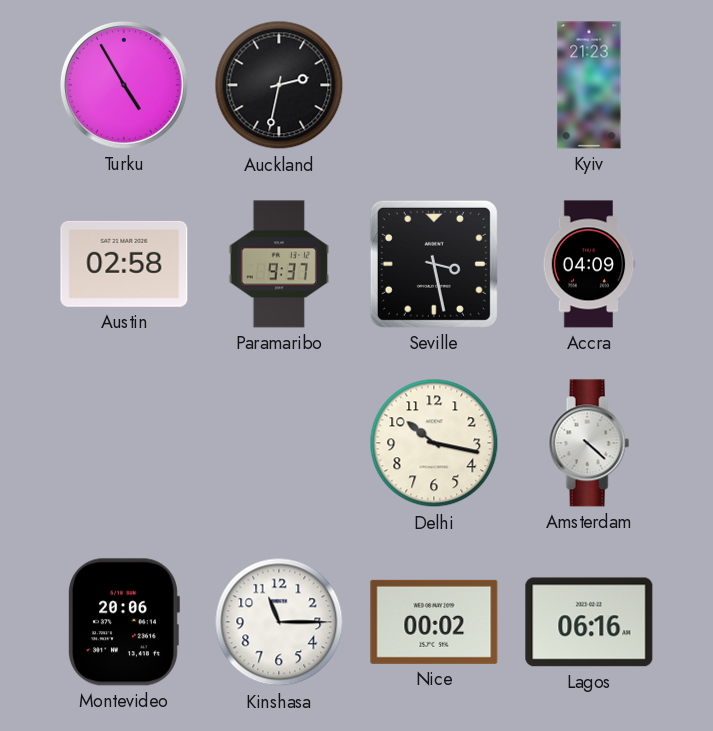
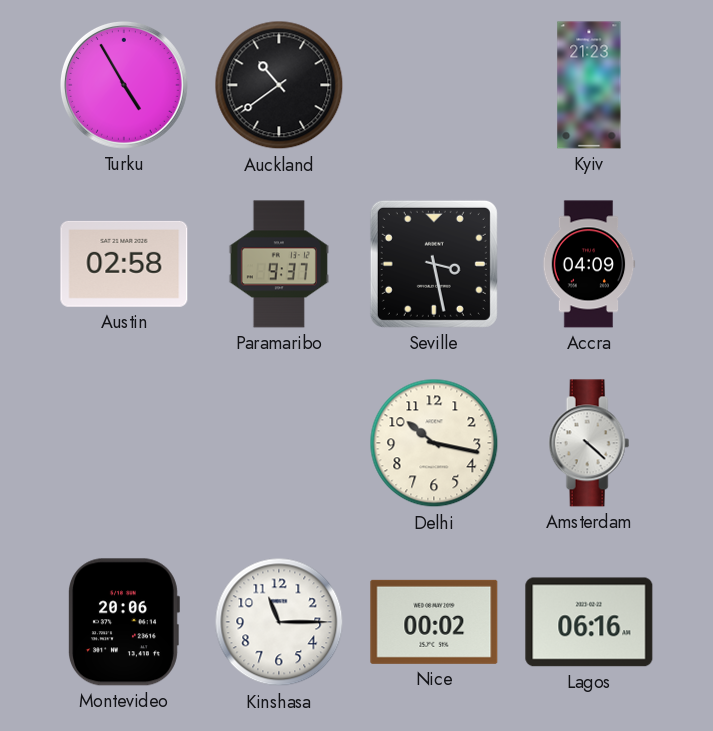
Auckland: 2:32 -> 10:39
